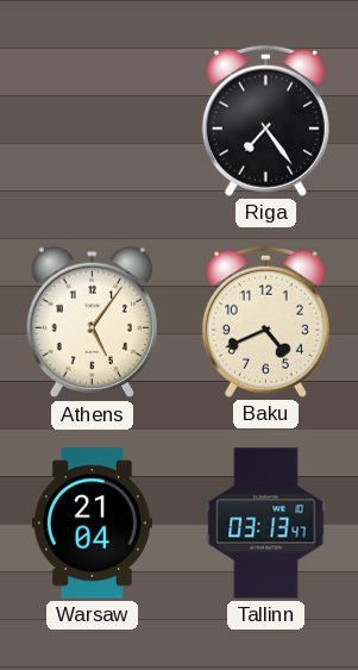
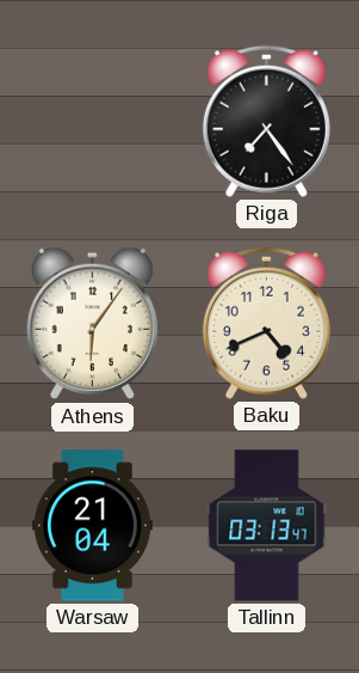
Athens: 5:06 -> 6:06
